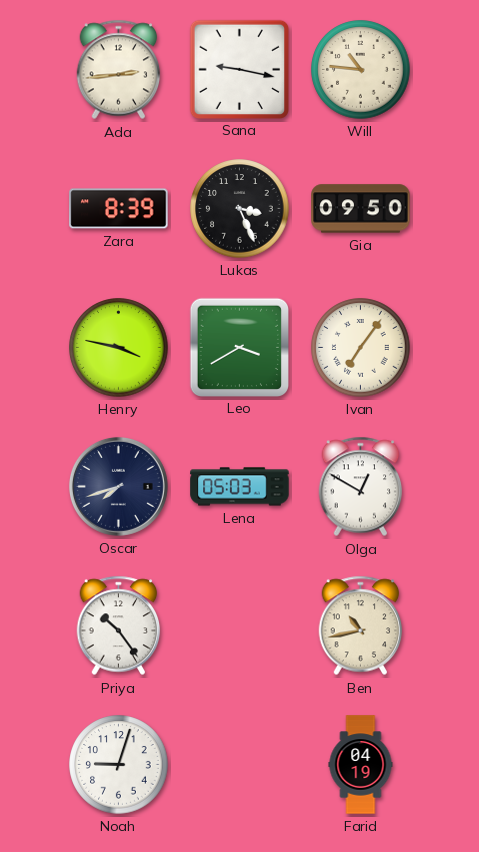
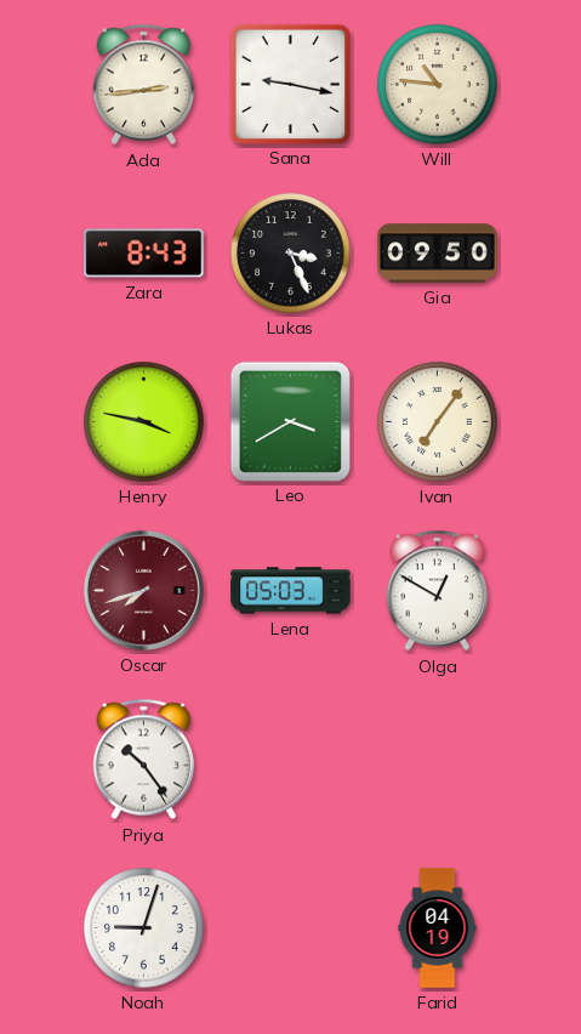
Zara: 8:39 -> 8:43
Oscar dial: navy -> burgundy
Ben: 10:43 -> none
